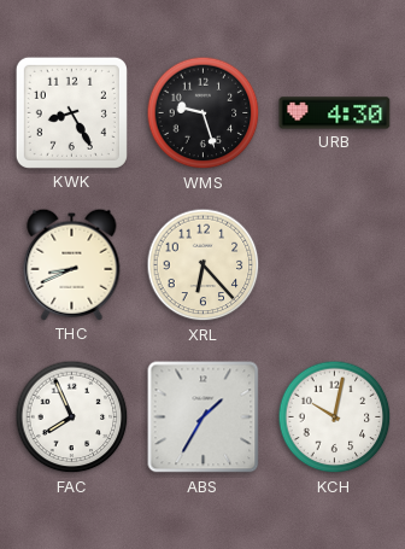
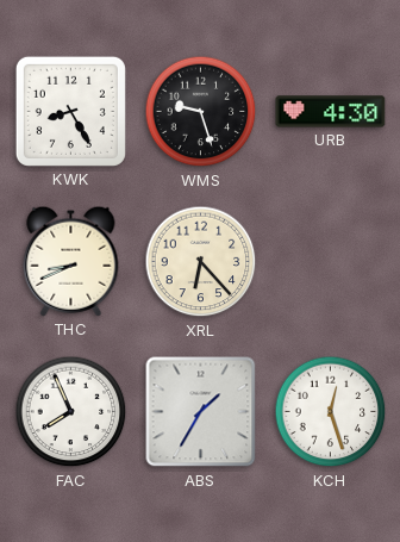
KCH: 10:02 -> 12:27
